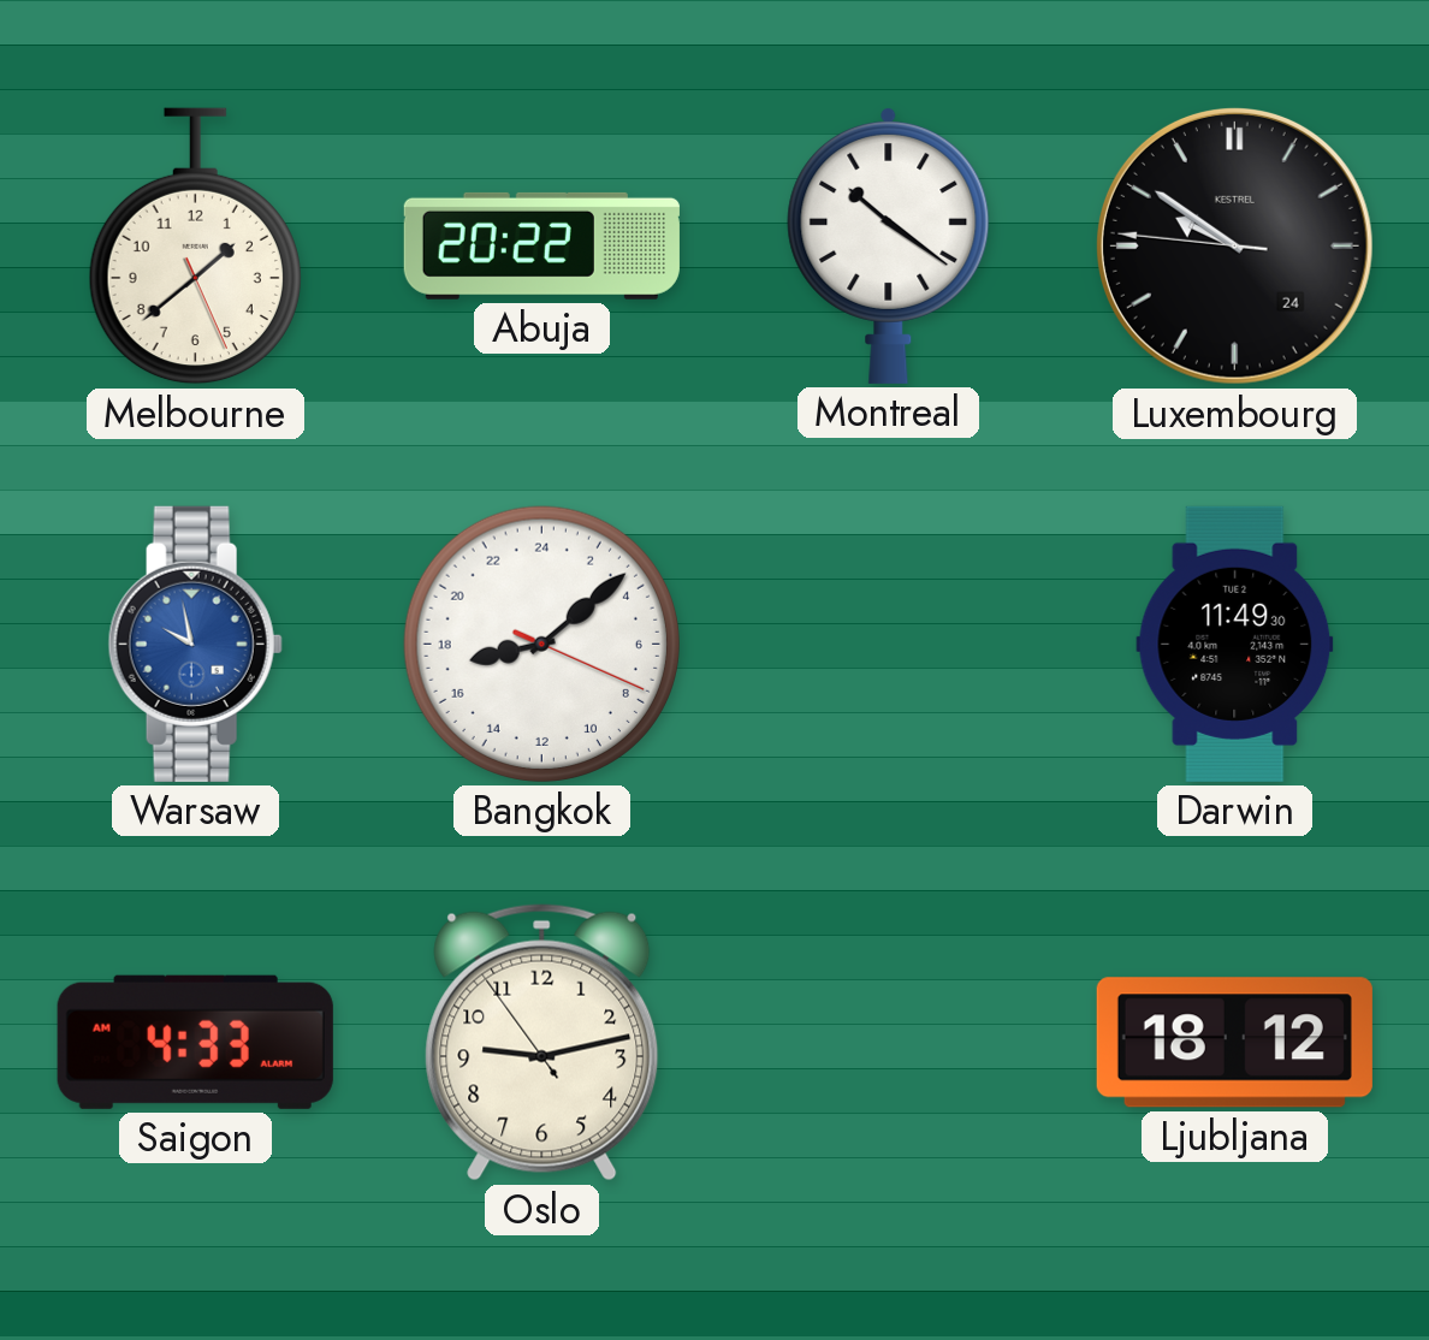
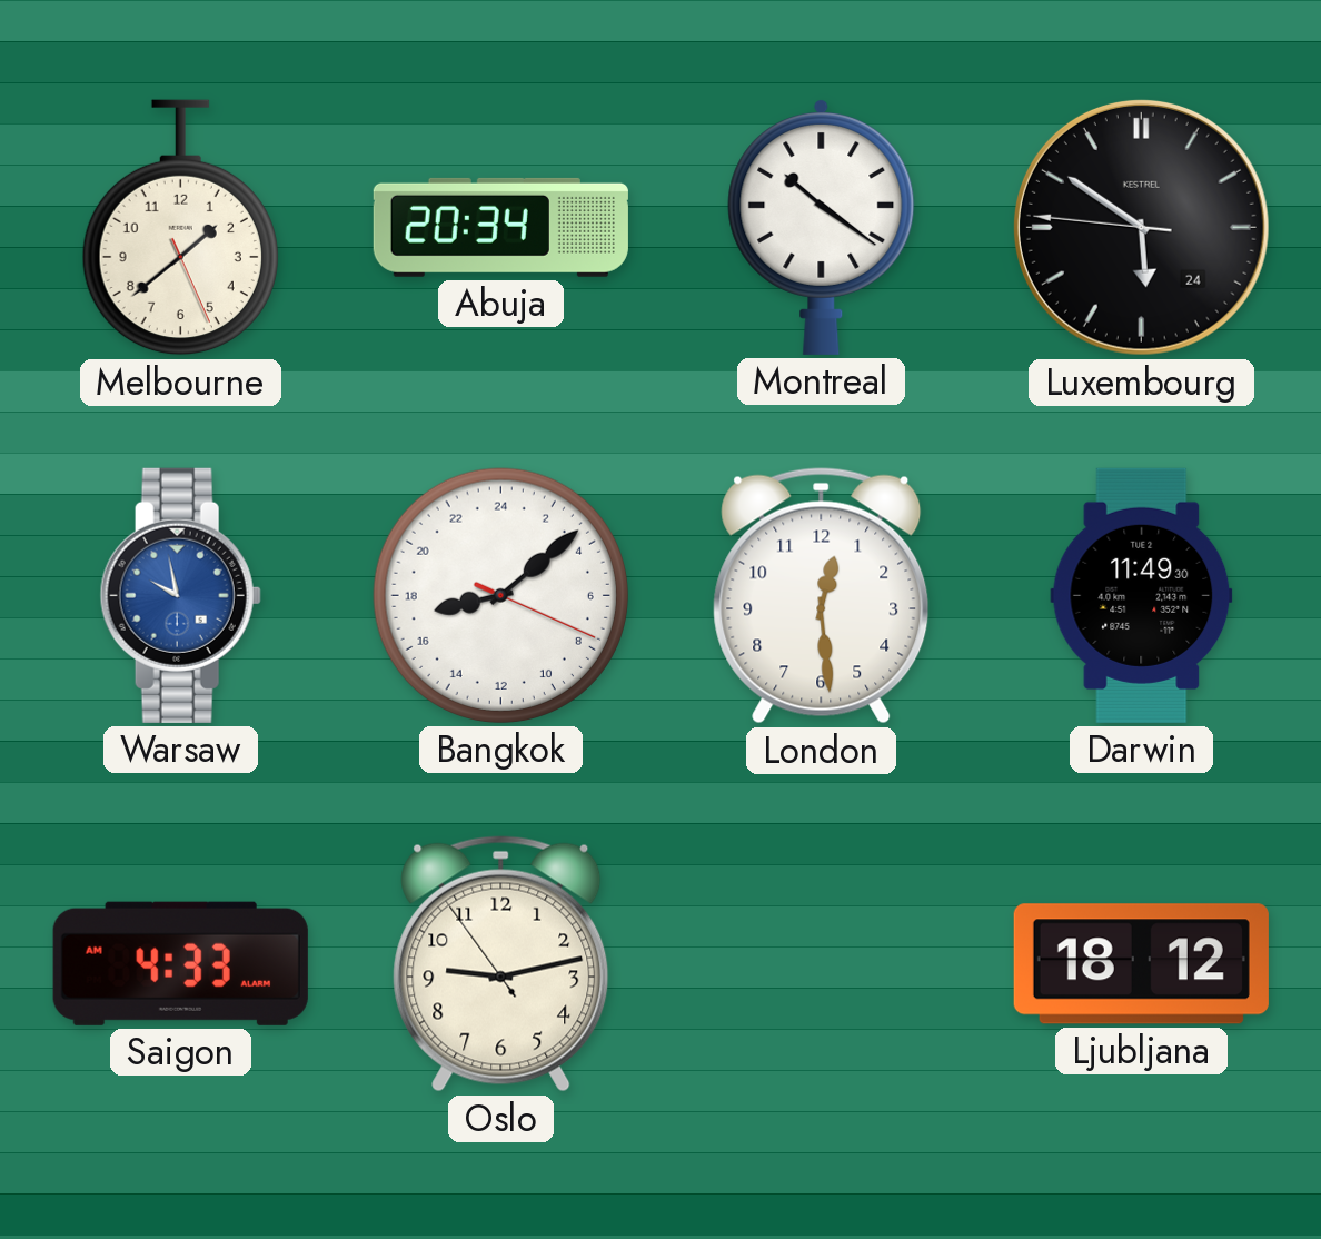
Abuja: 20:22 -> 20:34
Luxembourg: 9:50 -> 5:50
London: none -> 12:29
